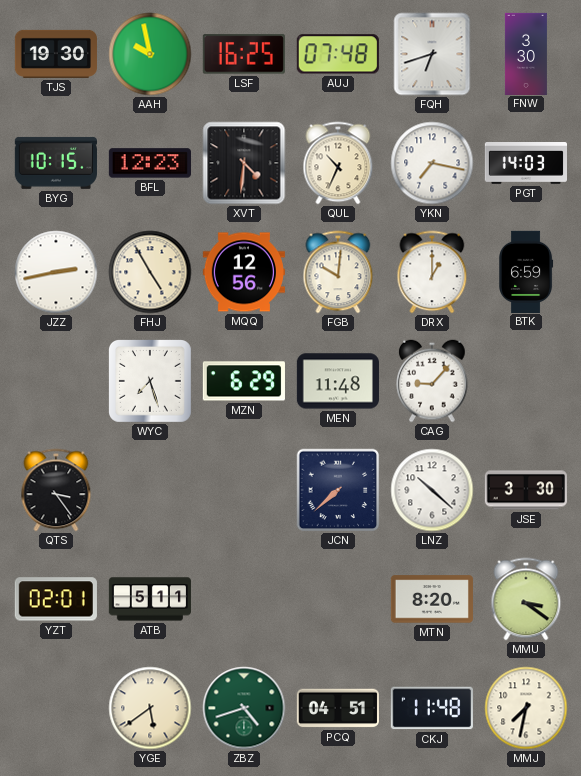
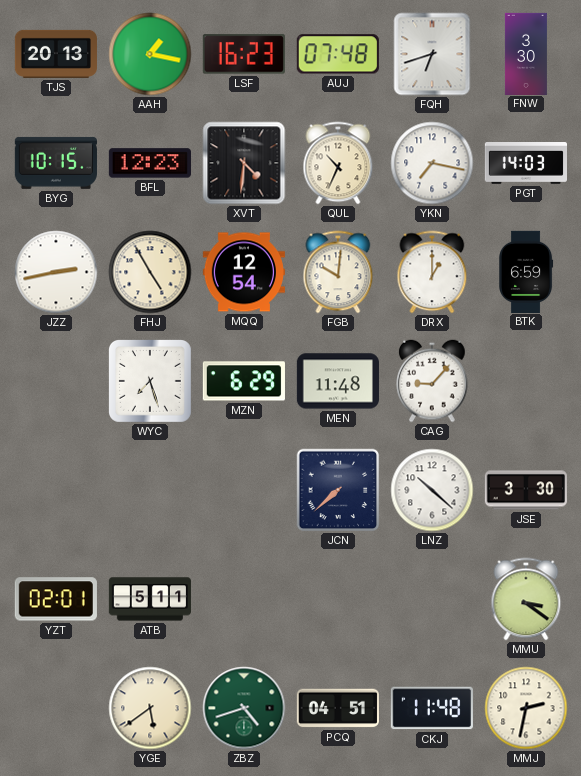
TJS: 19:30 -> 20:13
AAH: 9:58 -> 1:17
LSF: 16:25 -> 16:23
MQQ: 12:56 -> 12:54
QTS: 3:24 -> none
MTN: 8:20 -> none
MMJ: 7:32 -> 2:32
